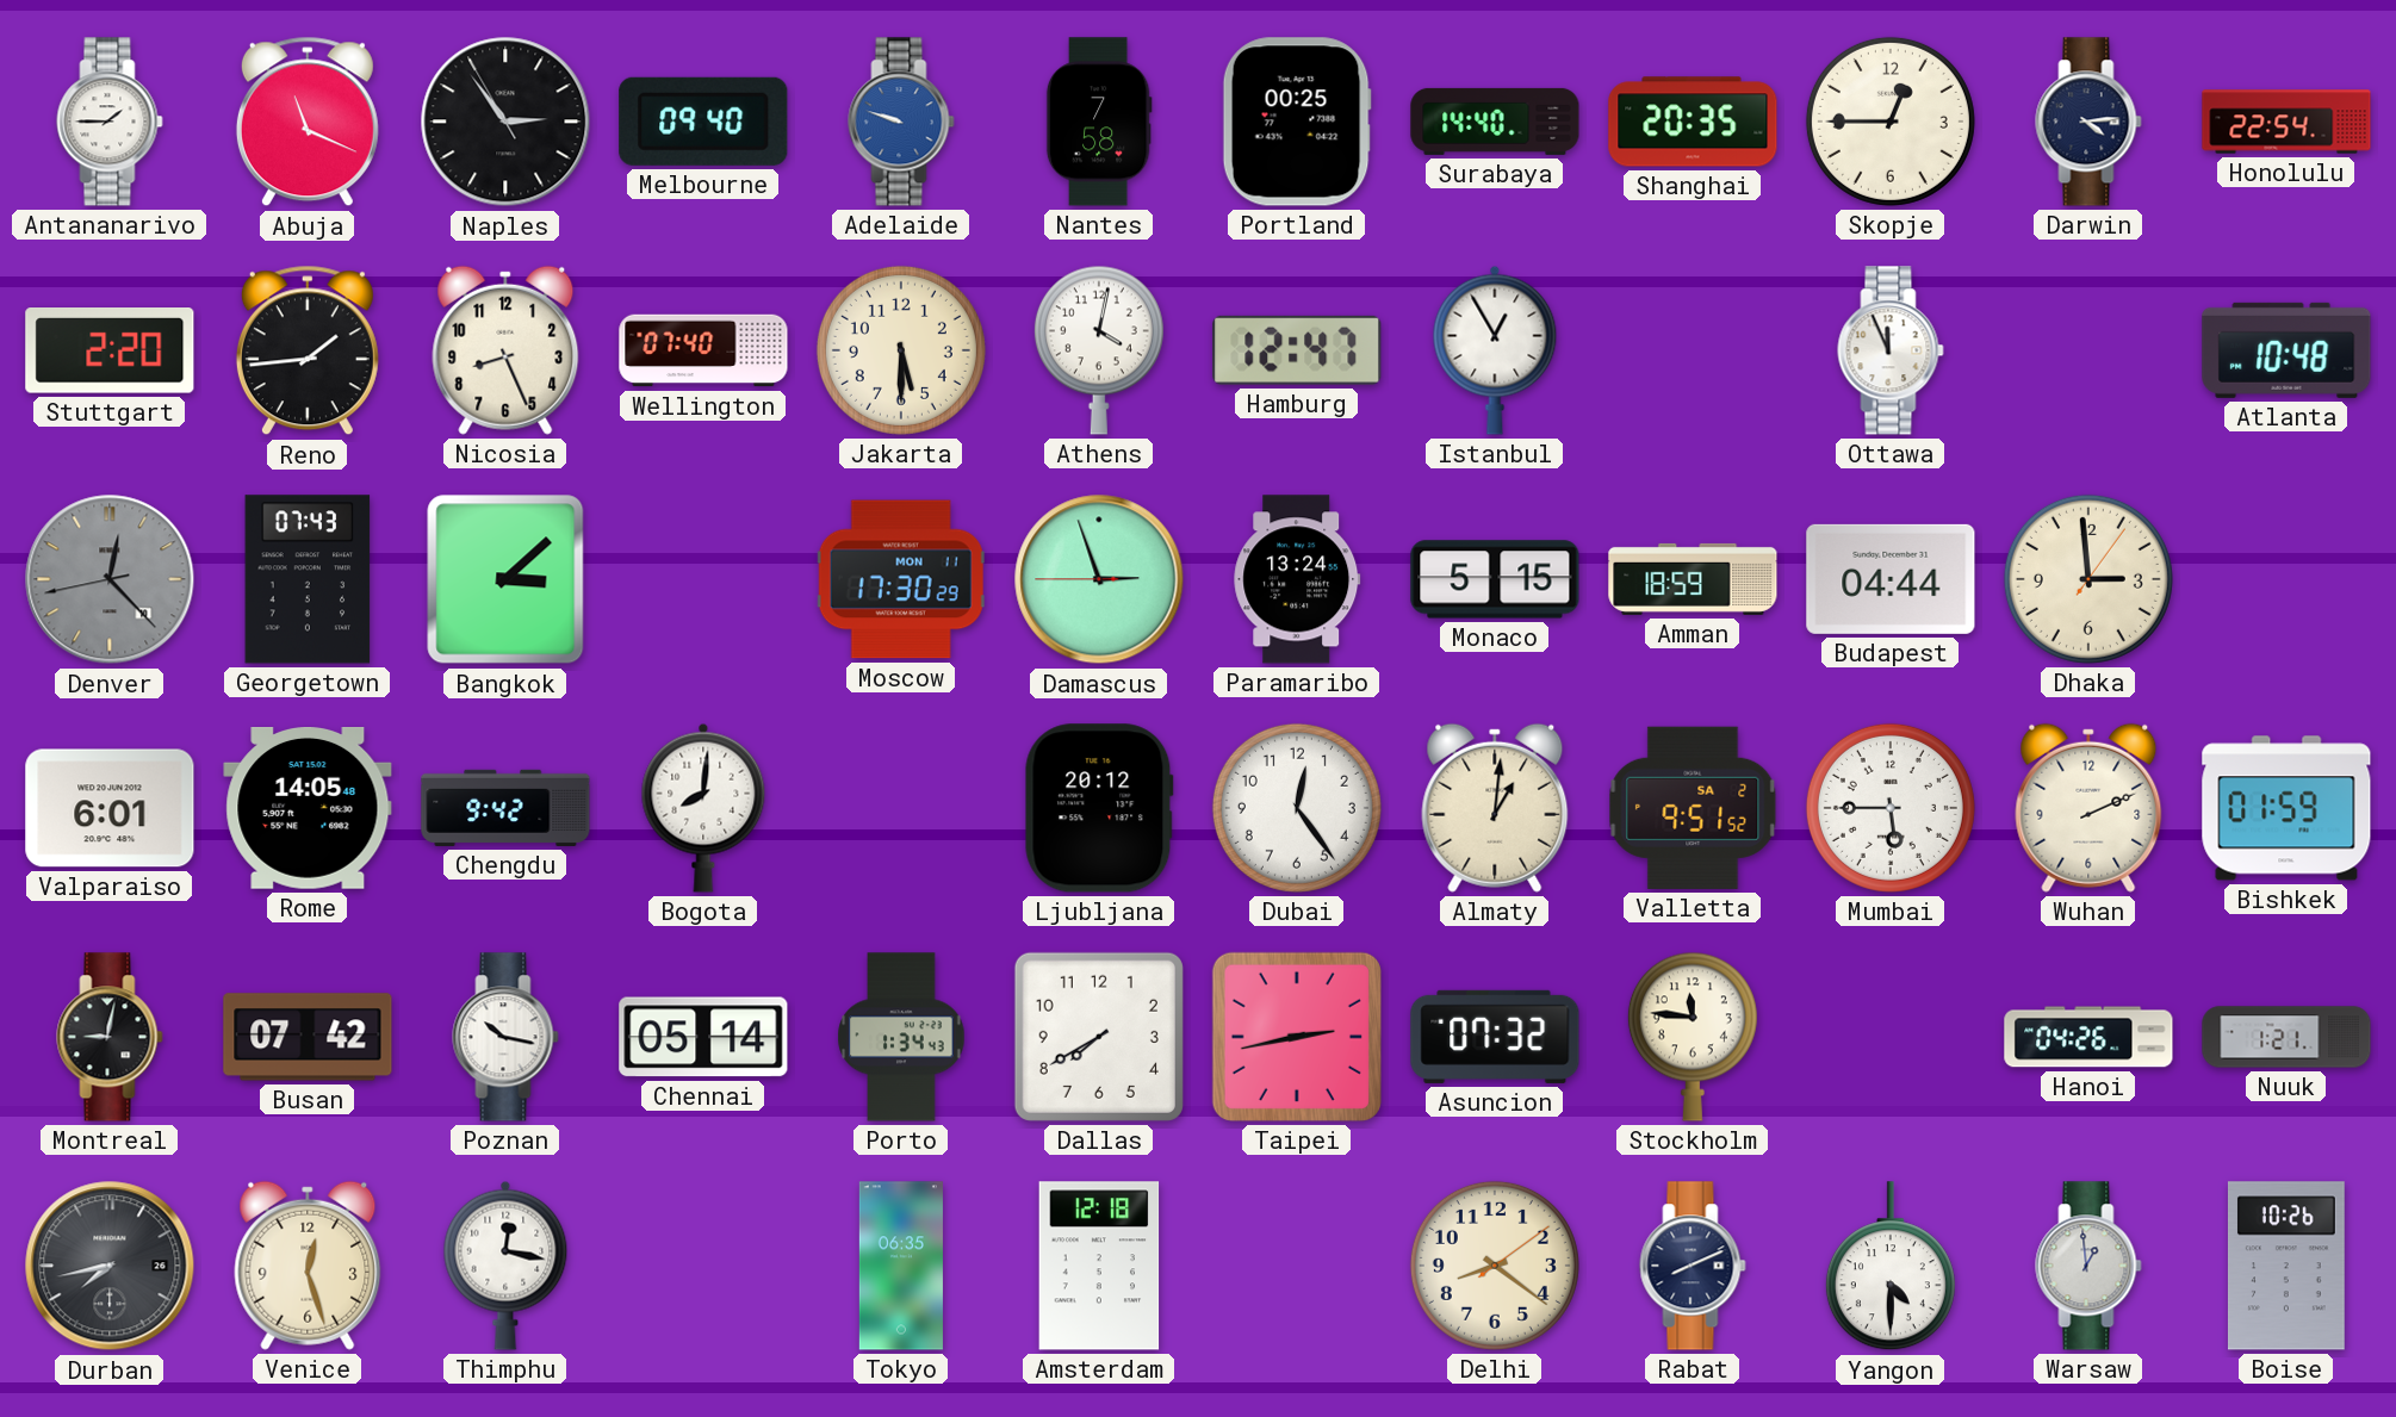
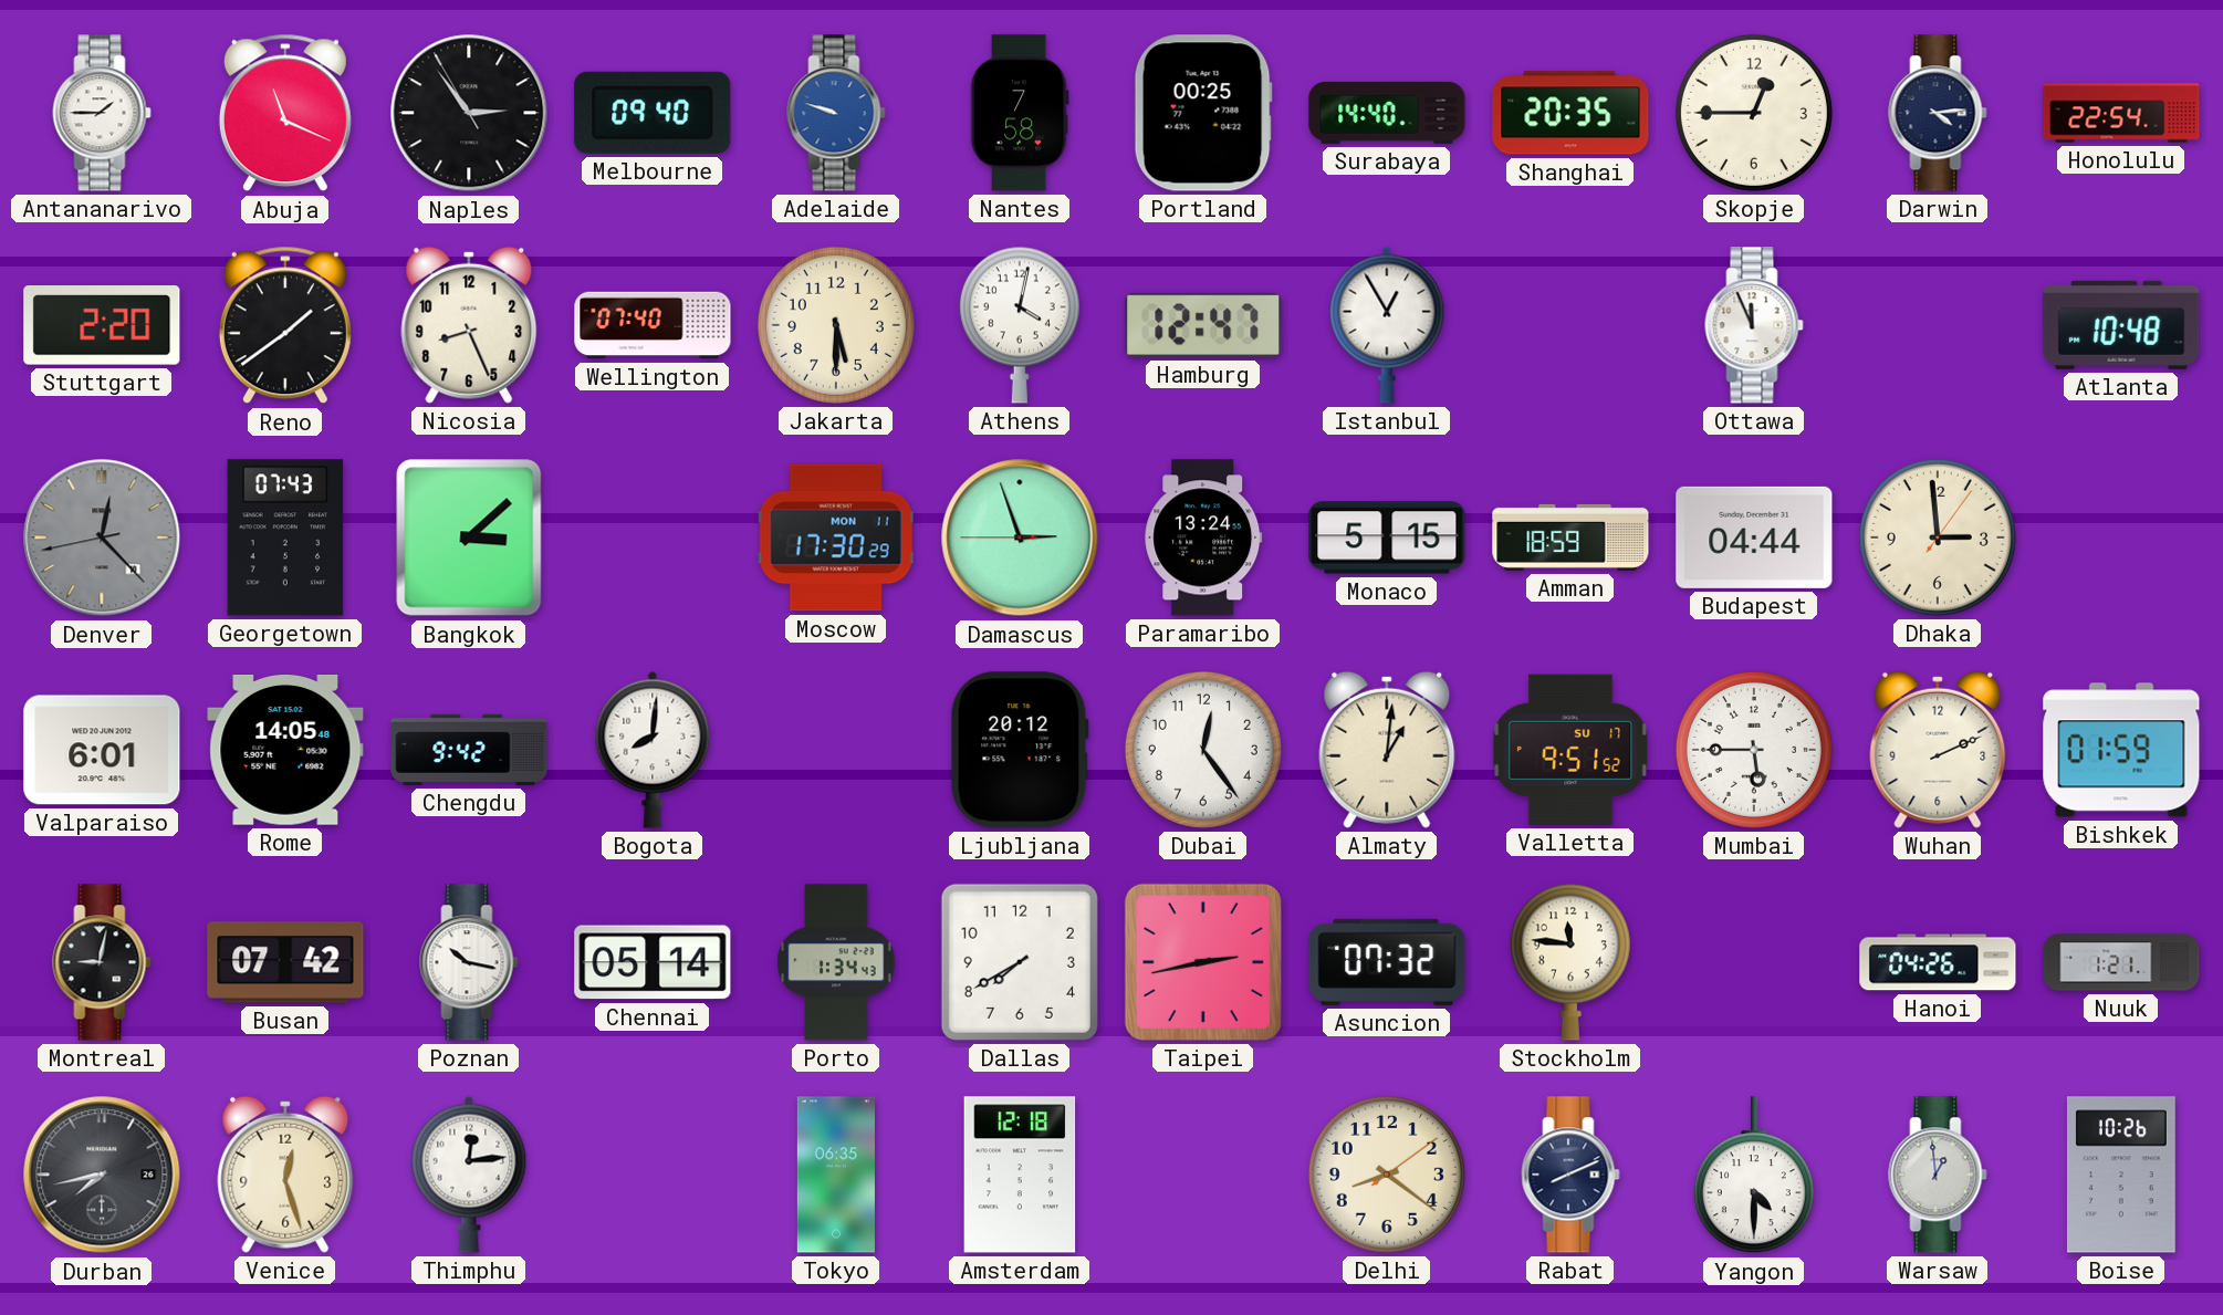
Reno: 1:44 -> 1:39
Valletta date: SA 2 -> SU 17
Thimphu: 12:17 -> 12:14
